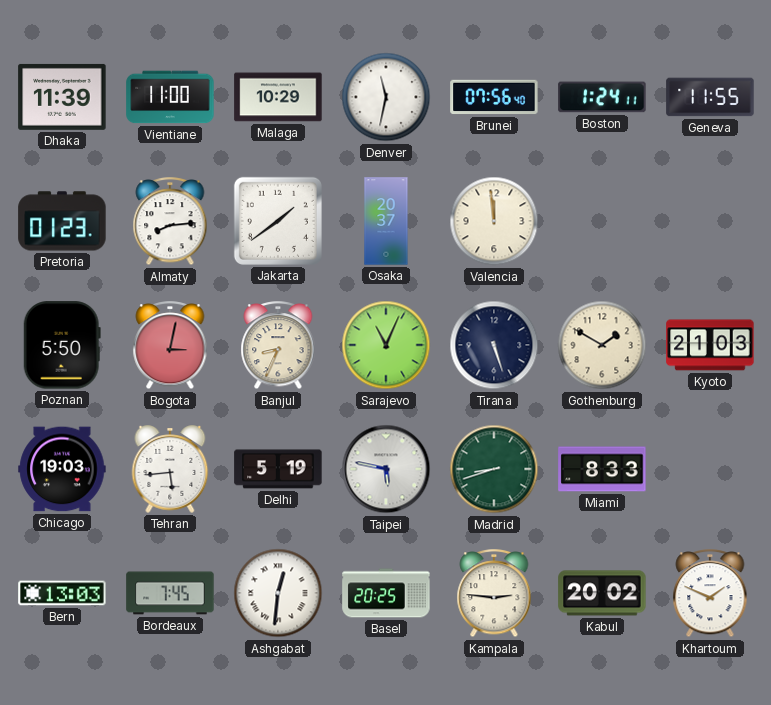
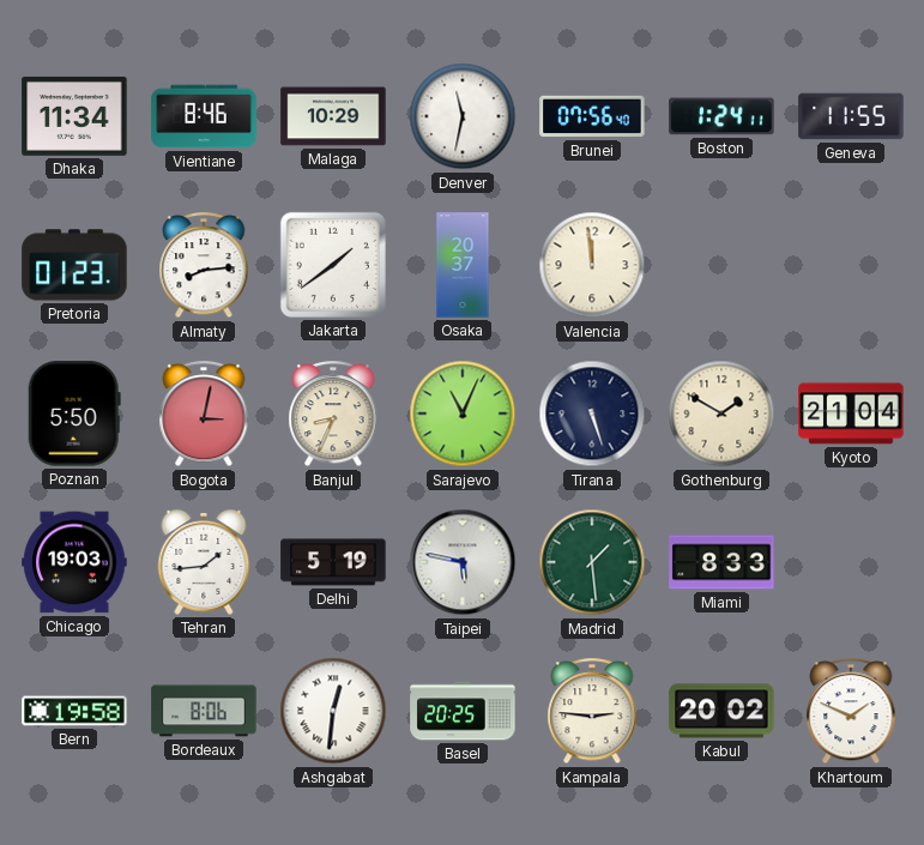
Dhaka: 11:39 -> 11:34
Vientiane: 11:00 -> 8:46
Kyoto: 21:03 -> 21:04
Tehran: 5:44 -> 1:44
Madrid: 8:42 -> 1:29
Bern: 13:03 -> 19:58
Bordeaux: 7:45 -> 8:06
